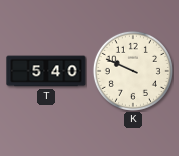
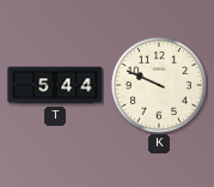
T: 5:40 -> 5:44
